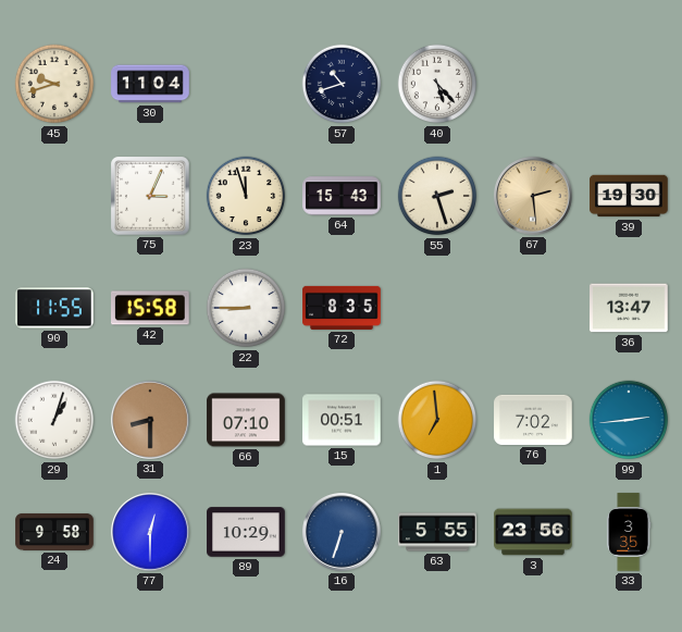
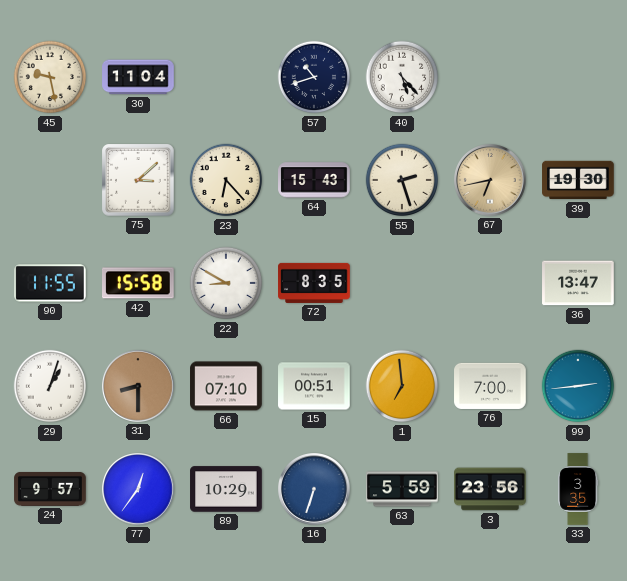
45: 9:42 -> 9:28
75: 3:04 -> 3:08
23: 11:57 -> 6:23
67: 2:29 -> 6:43
22: 8:45 -> 8:50
76: 7:02 -> 7:00
24: 9:58 -> 9:57
77: 12:30 -> 12:36
63: 5:55 -> 5:59
